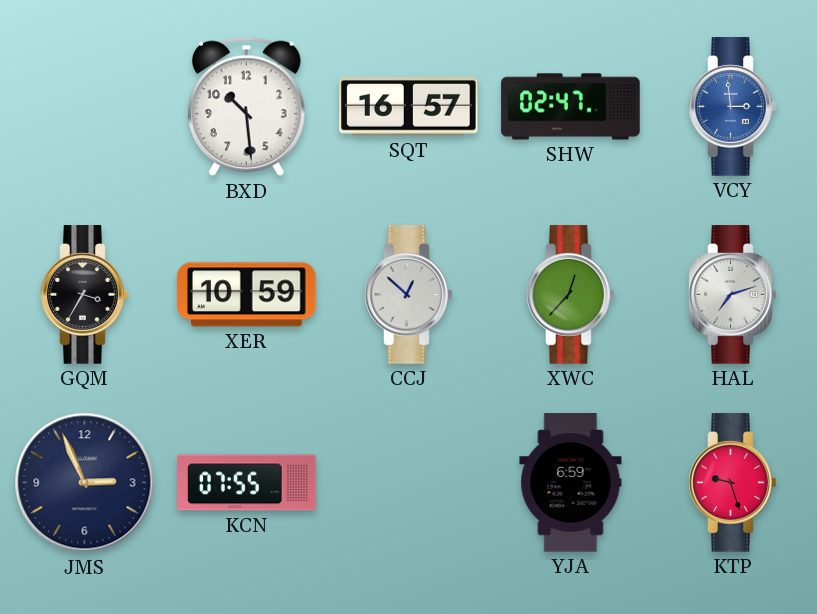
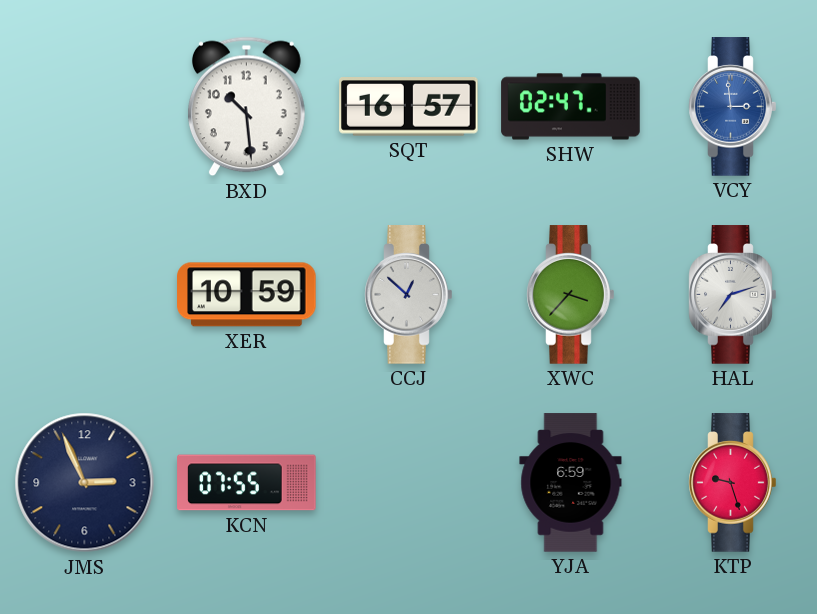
GQM: 3:35 -> none
XWC: 12:37 -> 3:37
